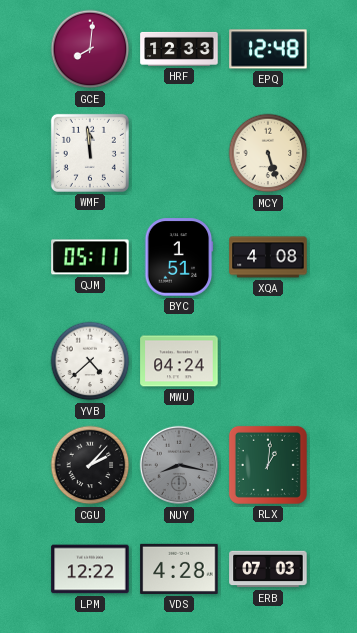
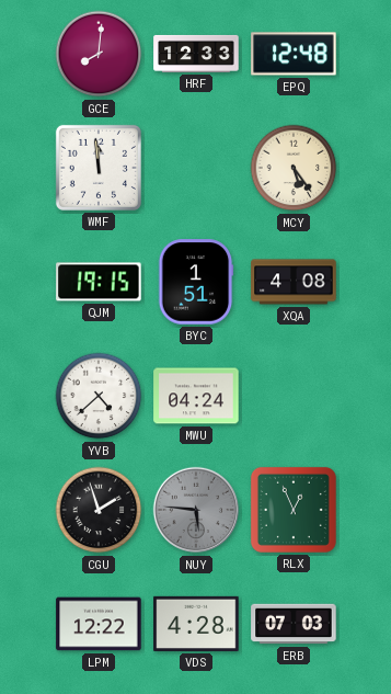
MCY: 5:27 -> 5:24
QJM: 05:11 -> 19:15
CGU: 2:07 -> 1:57
NUY: 8:17 -> 5:46
RLX: 1:01 -> 12:56
